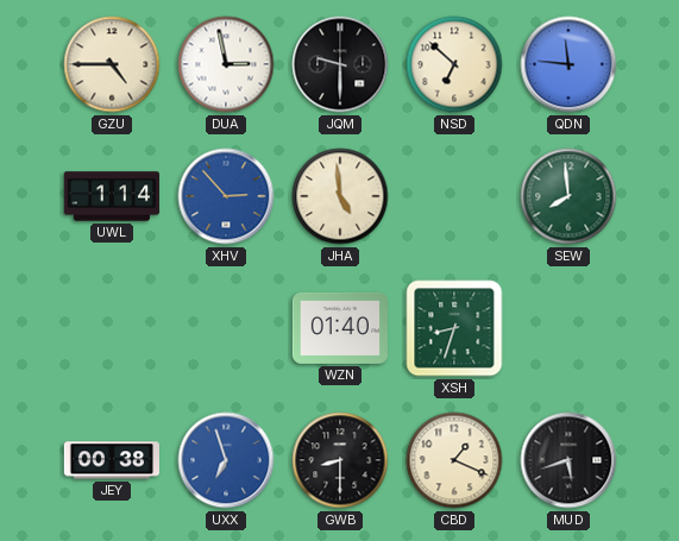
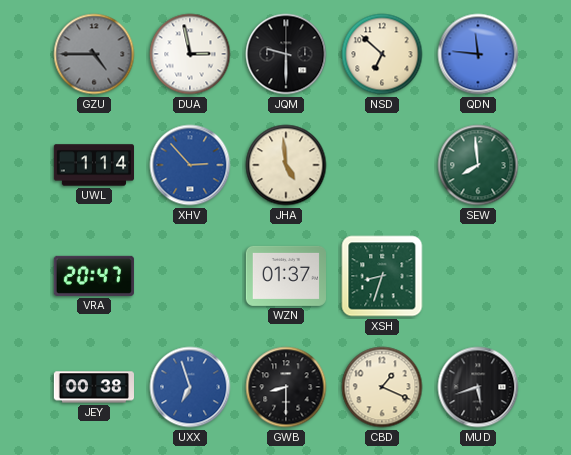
GZU dial: cream -> grey
VRA: none -> 20:47
WZN: 01:40 -> 01:37
